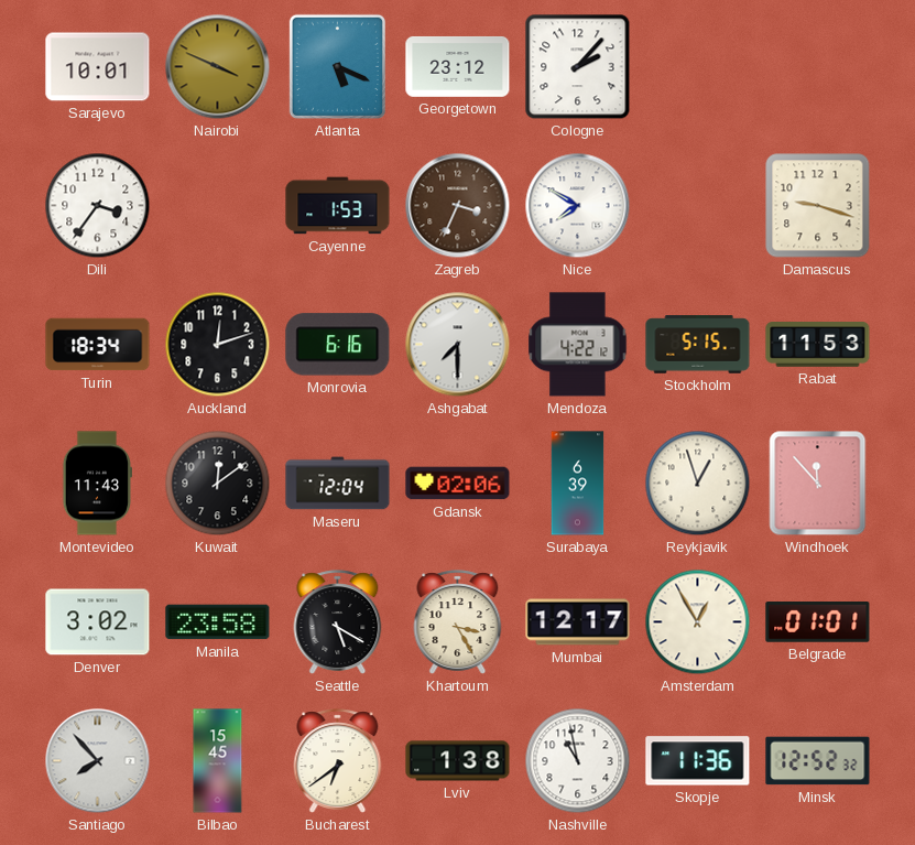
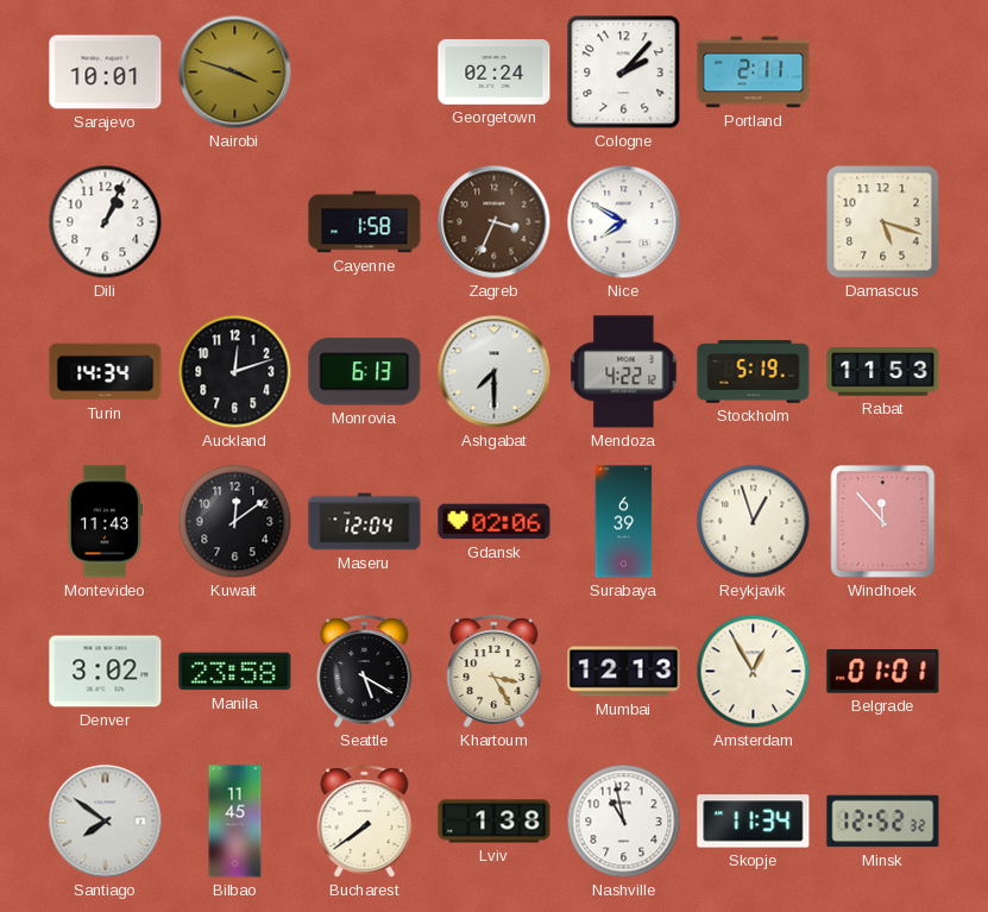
Nairobi: 3:49 -> 3:48
Atlanta: 5:19 -> none
Georgetown: 23:12 -> 02:24
Portland: none -> 2:11
Dili: 3:36 -> 1:04
Cayenne: 1:53 -> 1:58
Damascus: 9:18 -> 5:18
Turin: 18:34 -> 14:34
Monrovia: 6:16 -> 6:13
Stockholm: 5:15 -> 5:19
Mumbai: 12:17 -> 12:13
Santiago: 7:53 -> 7:51
Bilbao: 15:45 -> 11:45
Bucharest: 6:39 -> 7:39
Skopje: 11:36 -> 11:34
